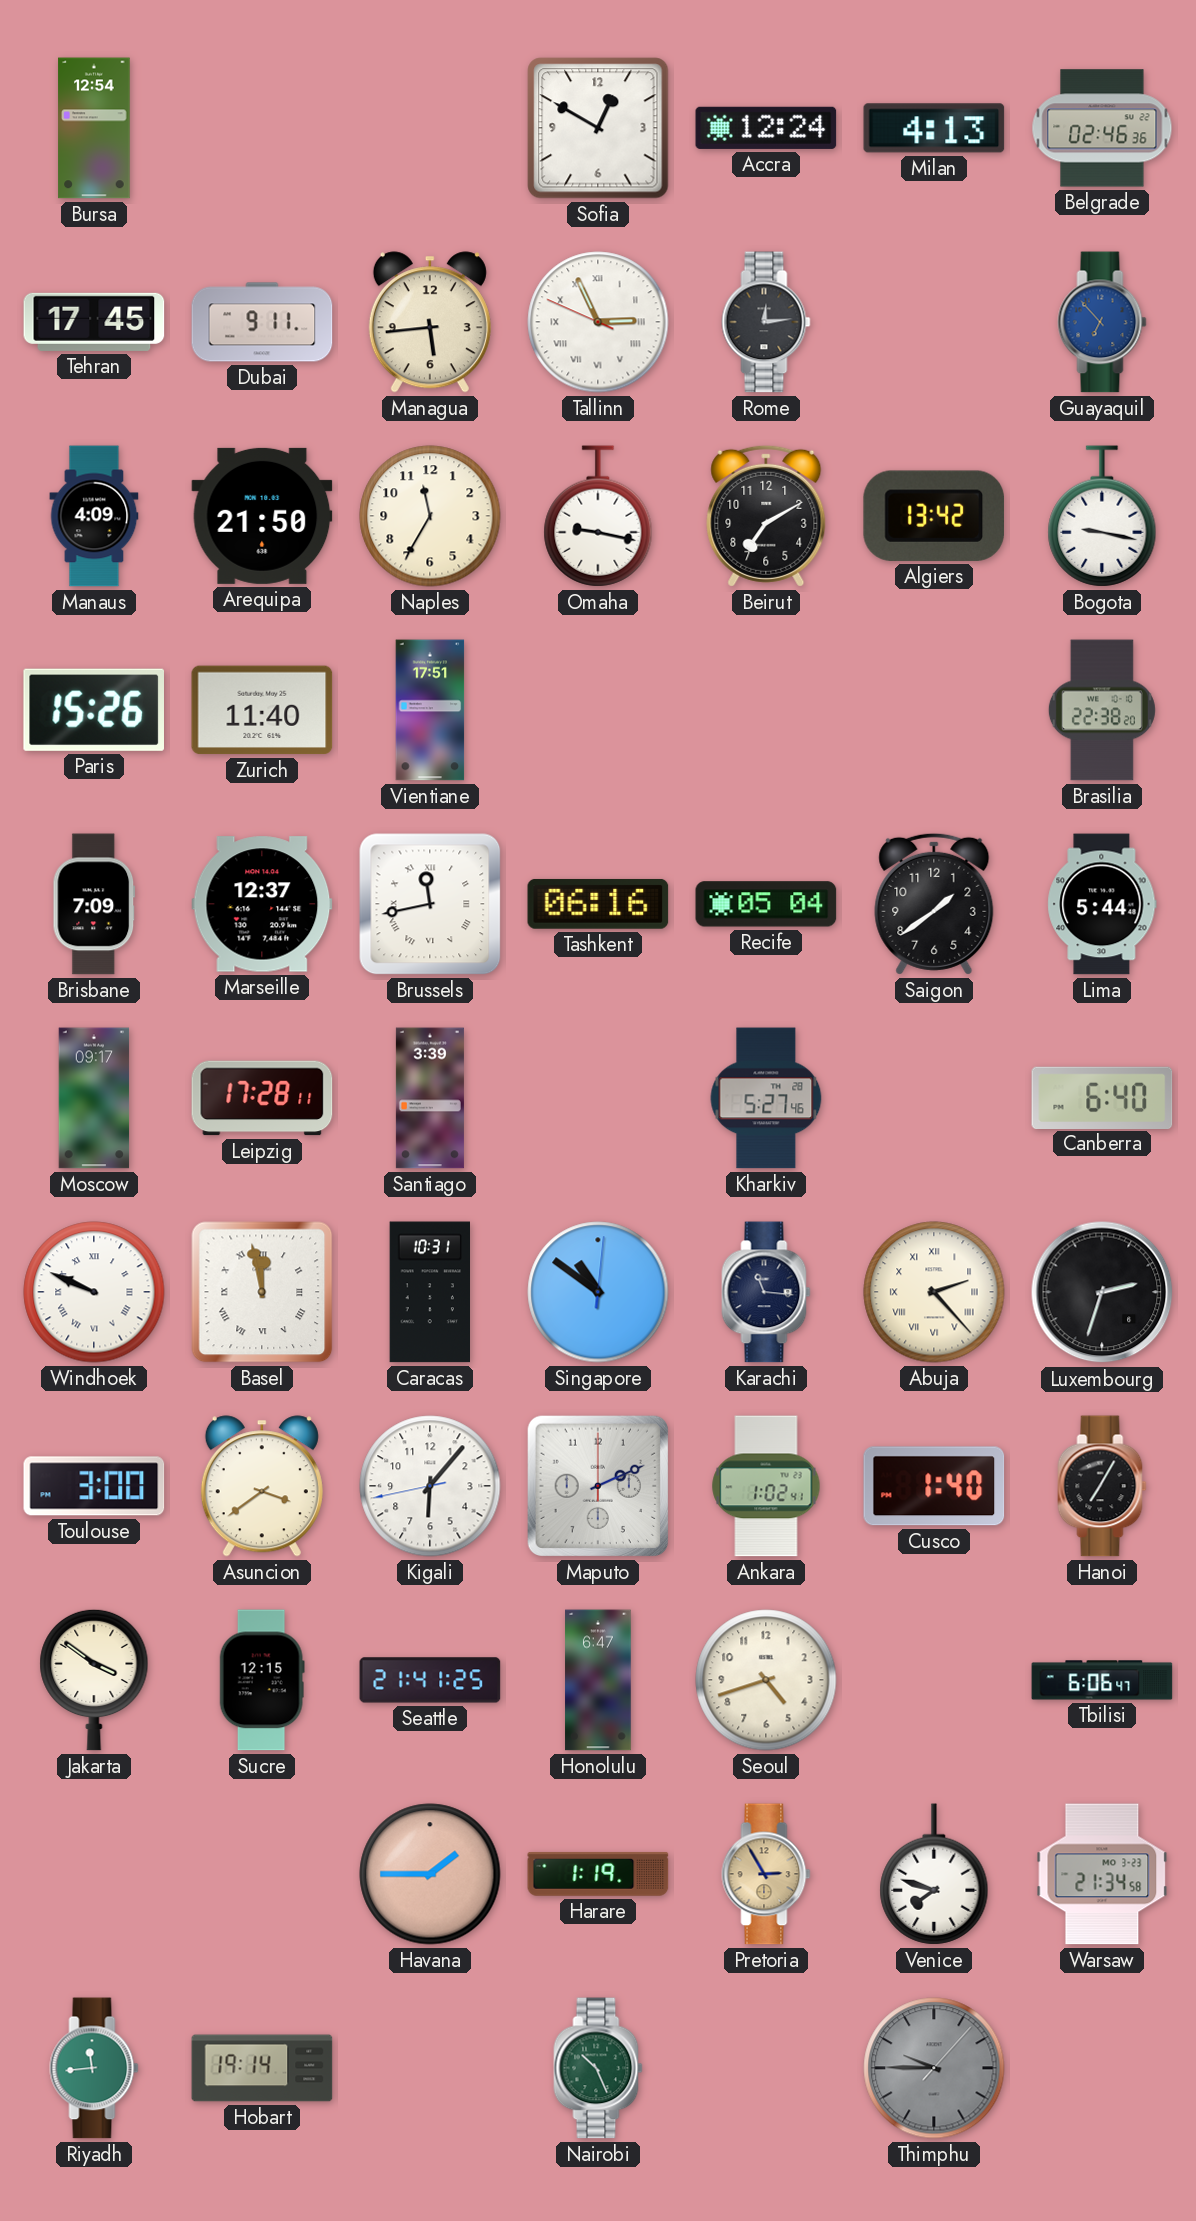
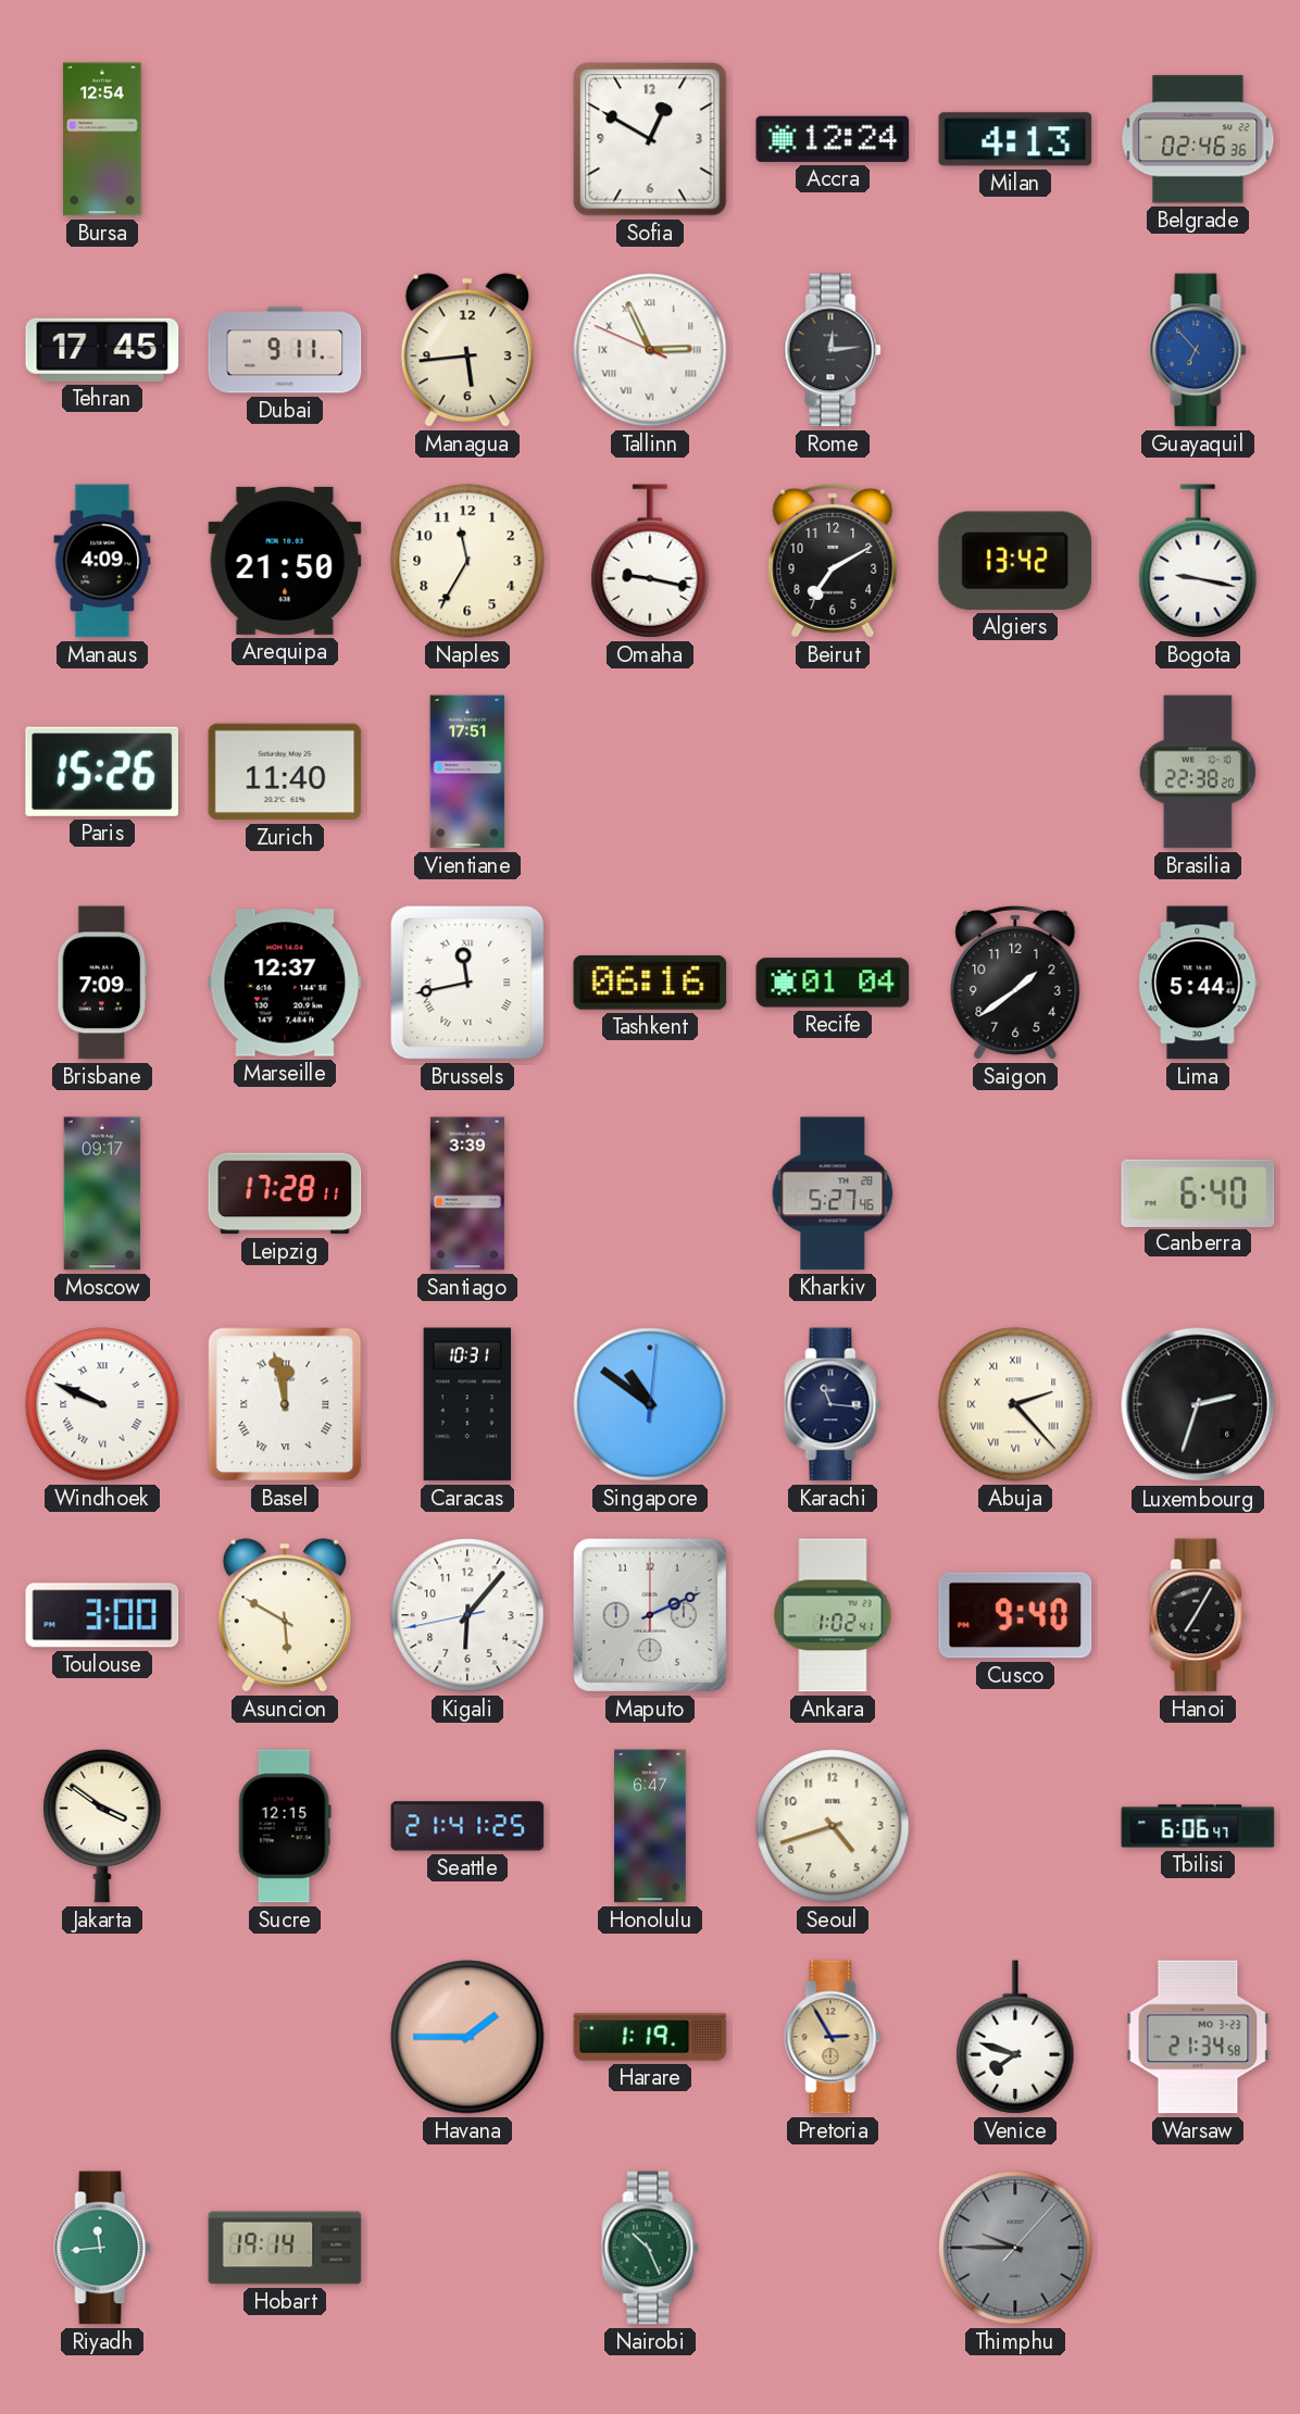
Recife: 05:04 -> 01:04
Asuncion: 3:39 -> 5:50
Cusco: 1:40 -> 9:40
